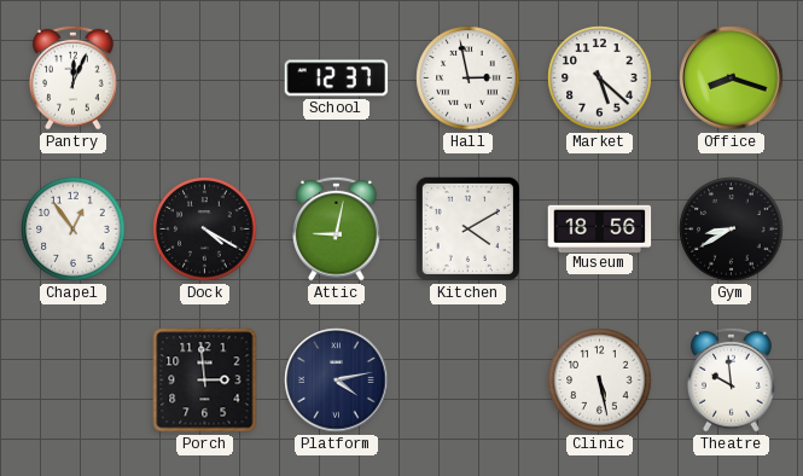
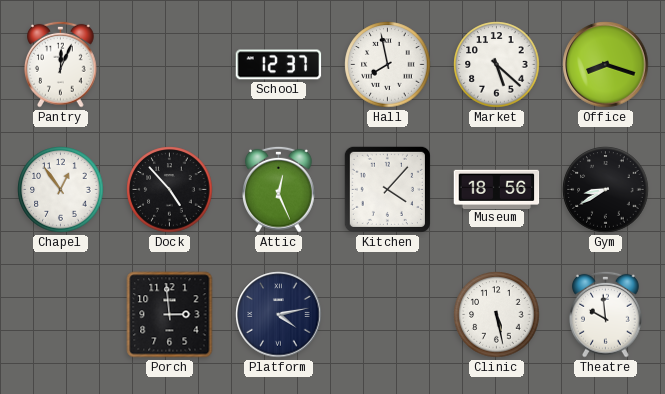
Hall: 2:58 -> 7:58
Dock: 4:20 -> 4:53
Attic: 9:02 -> 12:26
Kitchen: 4:10 -> 4:07
